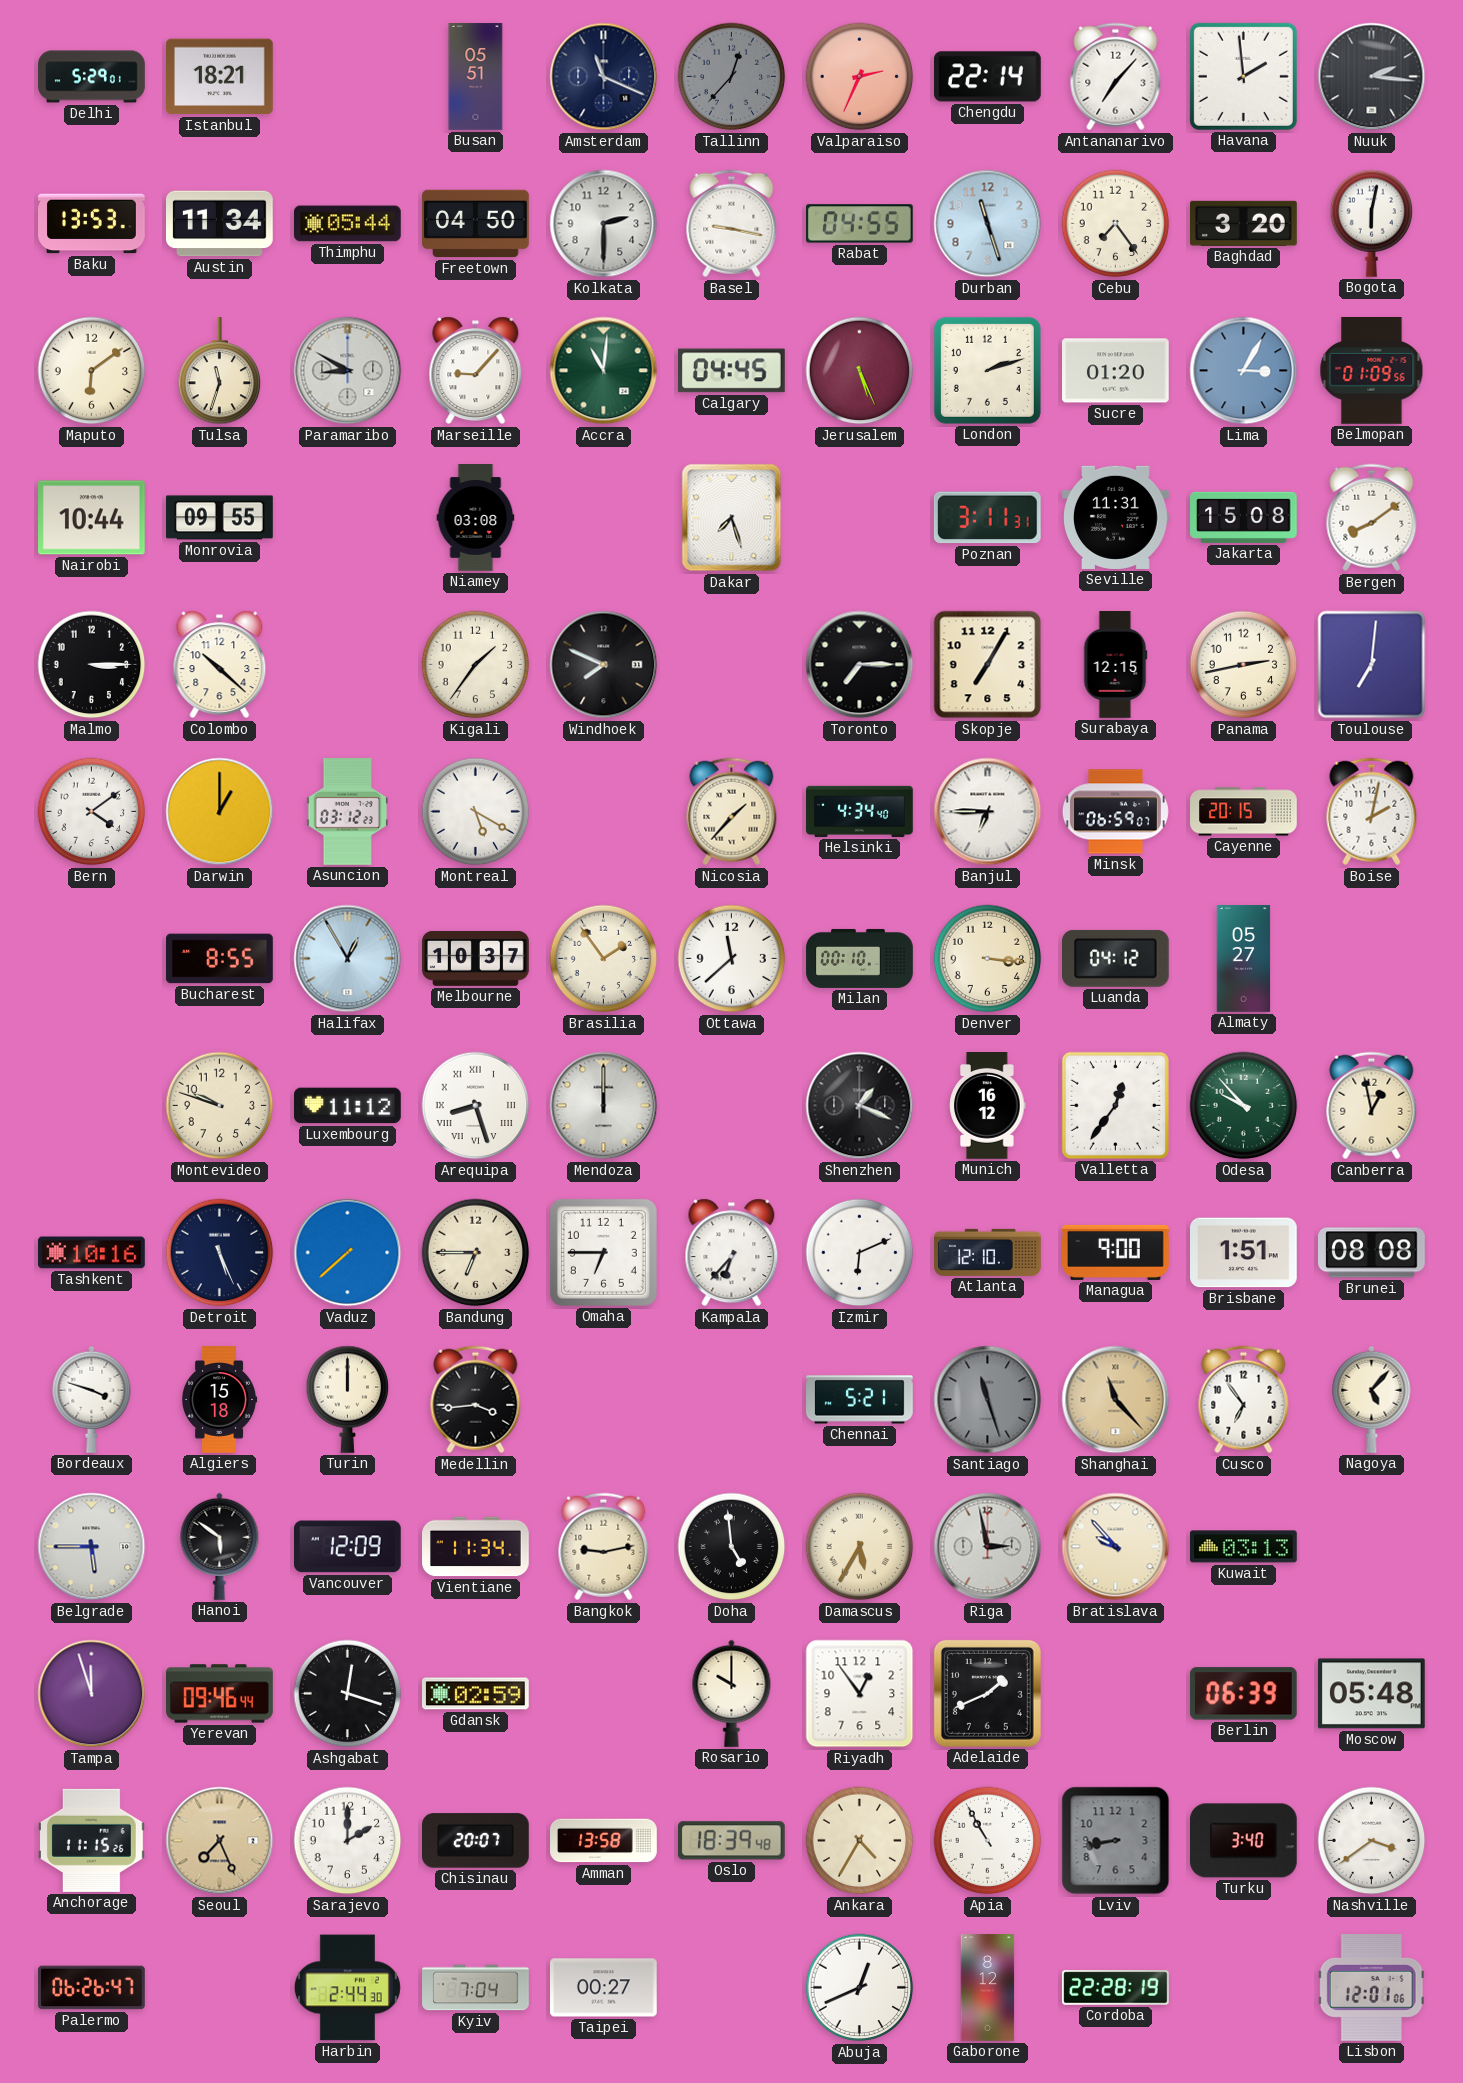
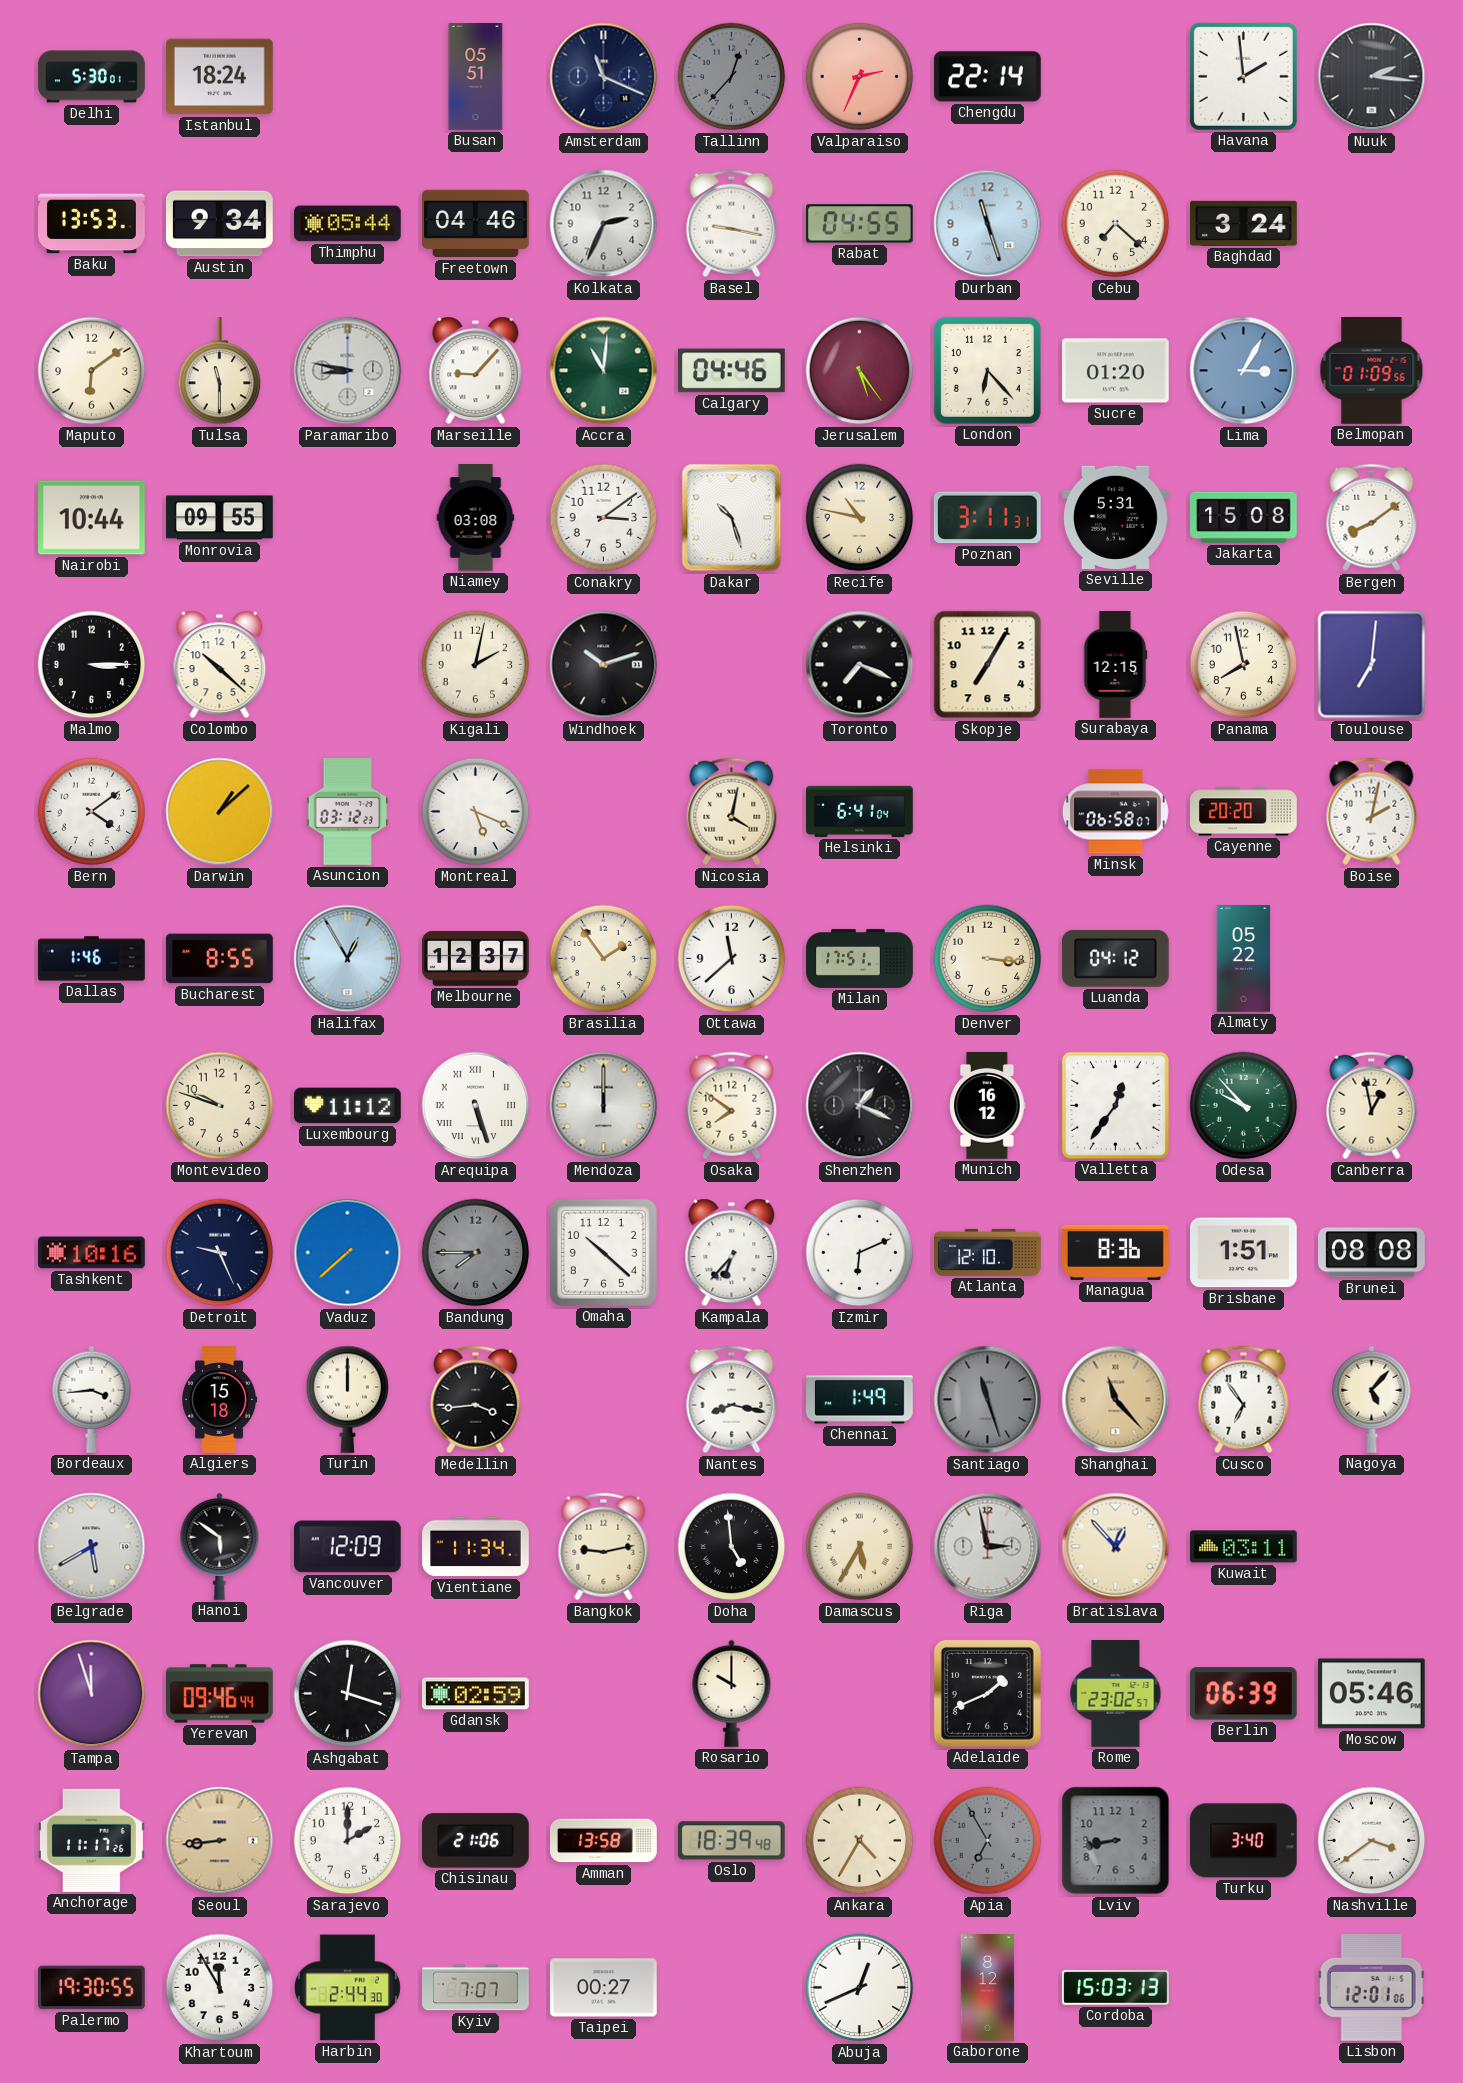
Delhi: 5:29 -> 5:30
Istanbul: 18:21 -> 18:24
Antananarivo: 7:07 -> none
Austin: 11:34 -> 9:34
Freetown: 04:50 -> 04:46
Kolkata: 2:30 -> 2:34
Cebu: 7:24 -> 7:22
Baghdad: 3:20 -> 3:24
Bogota: 6:02 -> none
Tulsa: 11:33 -> 11:30
Paramaribo: 8:50 -> 8:47
Calgary: 04:45 -> 04:46
Jerusalem: 5:26 -> 5:24
London: 2:12 -> 6:23
Conakry: none -> 3:09
Dakar: 7:27 -> 10:27
Recife: none -> 10:47
Seville: 11:31 -> 5:31
Kigali: 1:36 -> 2:02
Windhoek: 7:49 -> 10:12
Toronto: 7:15 -> 7:19
Panama: 2:43 -> 7:58
Darwin: 1:00 -> 1:08
Montreal: 5:20 -> 5:19
Nicosia: 1:37 -> 4:02
Helsinki: 4:34 -> 6:41
Banjul: 6:45 -> none
Minsk: 06:59 -> 06:58
Cayenne: 20:15 -> 20:20
Dallas: none -> 1:46
Melbourne: 10:37 -> 12:37
Milan: 00:10 -> 17:51
Almaty: 05:27 -> 05:22
Arequipa: 8:27 -> 5:27
Osaka: none -> 7:51
Detroit: 5:26 -> 9:26
Bandung: 6:45 -> 7:45
Bandung dial: cream -> grey
Omaha: 6:45 -> 10:22
Managua: 9:00 -> 8:36
Bordeaux: 3:48 -> 3:44
Nantes: none -> 8:17
Chennai: 5:21 -> 1:49
Belgrade: 5:45 -> 5:40
Bratislava: 9:53 -> 12:53
Kuwait: 03:13 -> 03:11
Riyadh: 12:54 -> none
Rome: none -> 23:02
Moscow: 05:48 -> 05:46
Anchorage: 11:15 -> 11:17
Seoul: 7:26 -> 8:44
Chisinau: 20:07 -> 21:06
Apia: 10:55 -> 6:55
Apia dial: white -> grey
Palermo: 06:26 -> 19:30
Khartoum: none -> 11:55
Kyiv: 7:04 -> 7:07
Cordoba: 22:28 -> 15:03
